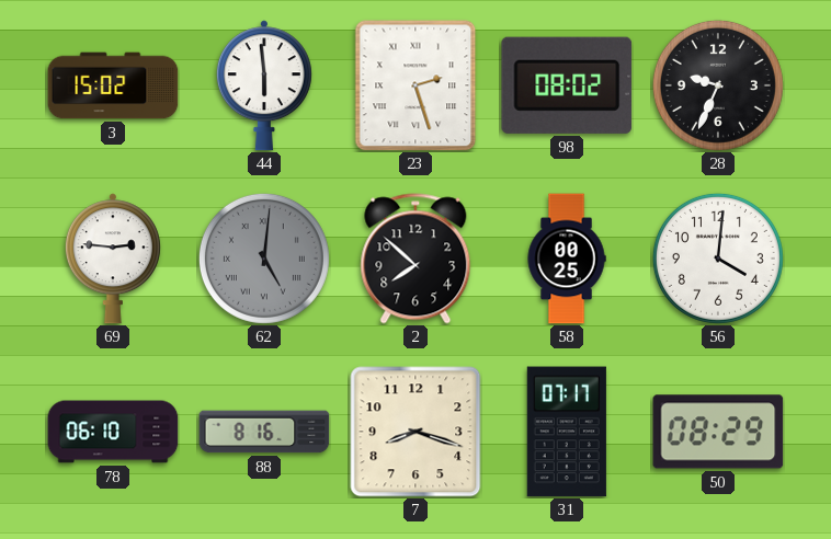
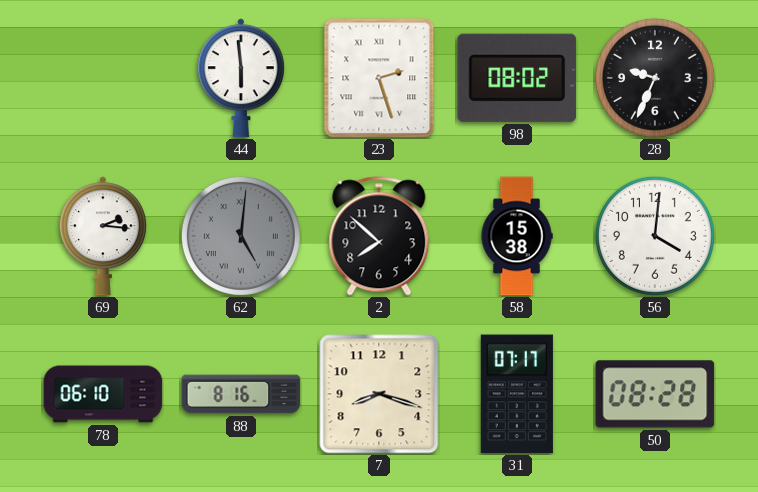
3: 15:02 -> none
69: 2:46 -> 2:16
58: 00:25 -> 15:38
50: 08:29 -> 08:28
